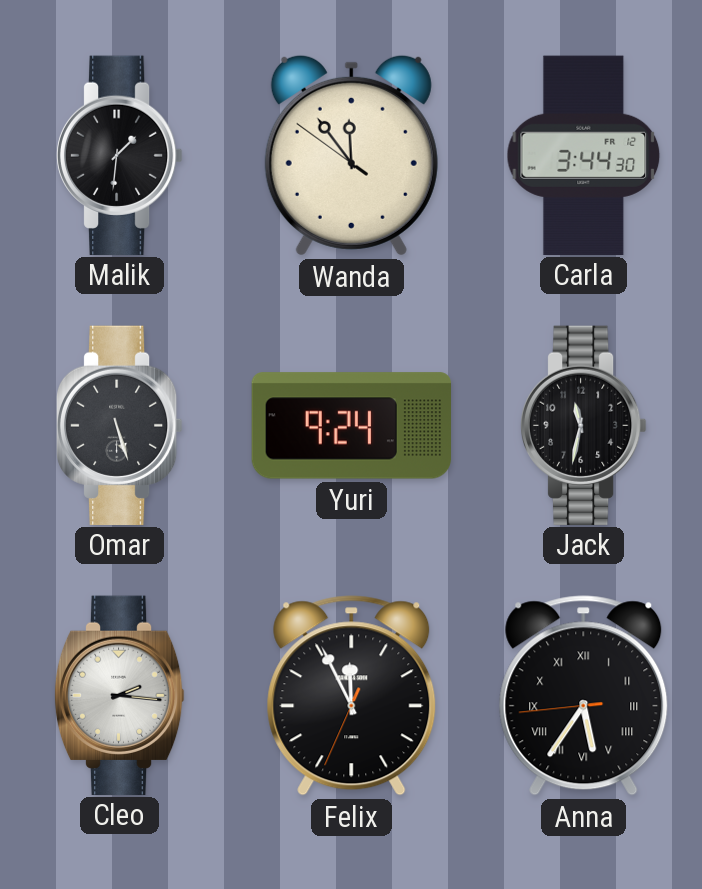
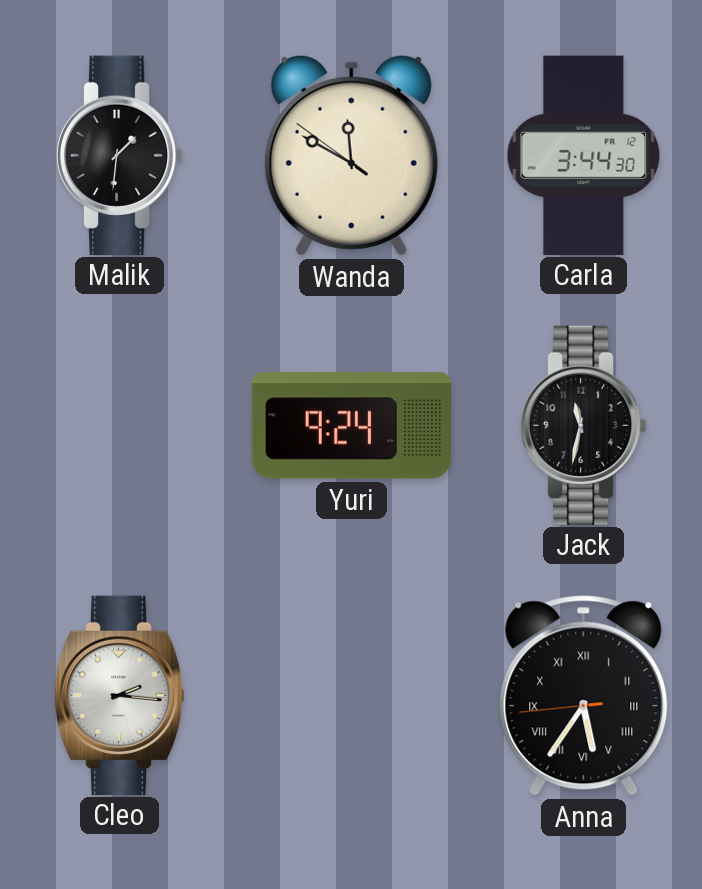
Wanda: 11:53 -> 11:49
Omar: 5:27 -> none
Felix: 11:55 -> none
